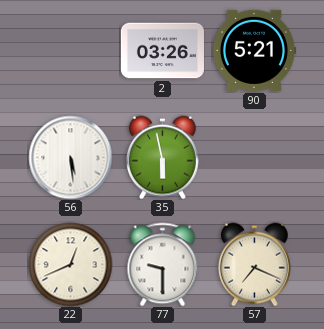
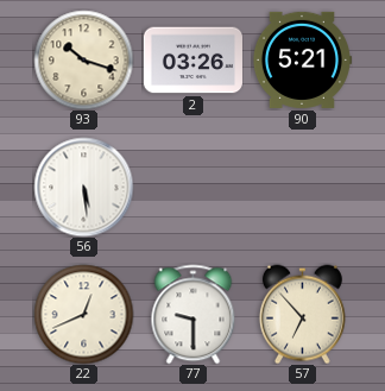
93: none -> 10:18
35: 5:58 -> none
57: 7:19 -> 6:53
